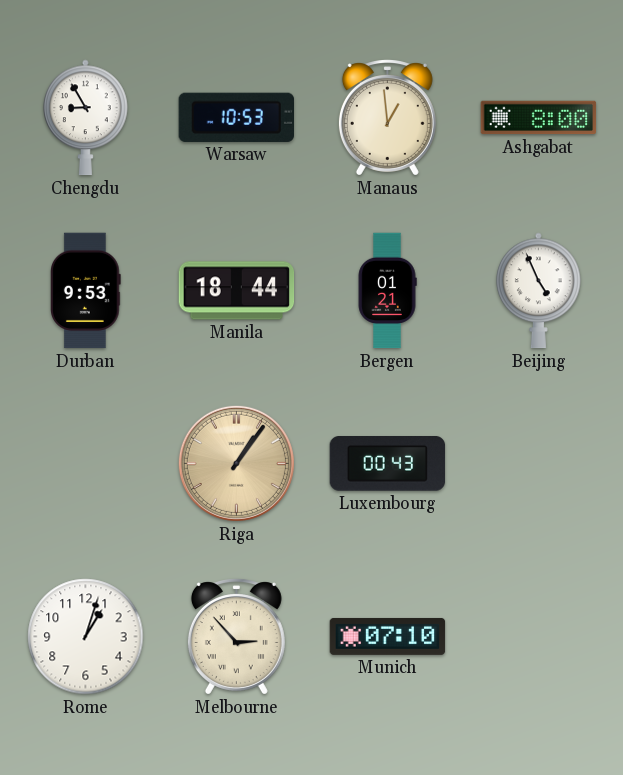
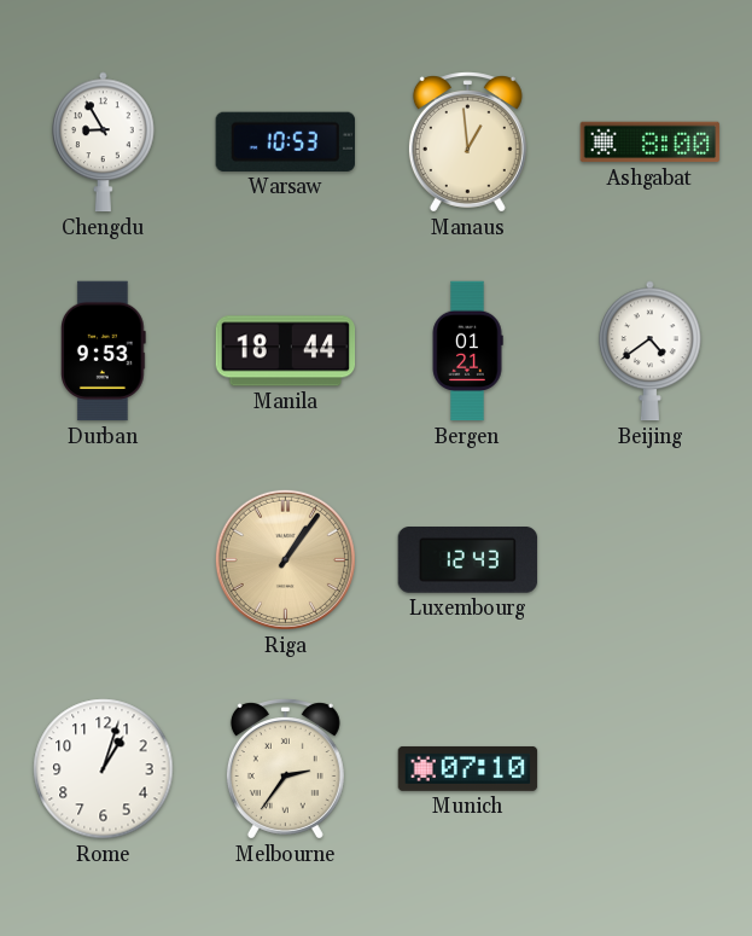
Beijing: 4:56 -> 4:39
Luxembourg: 00:43 -> 12:43
Melbourne: 2:53 -> 2:36
